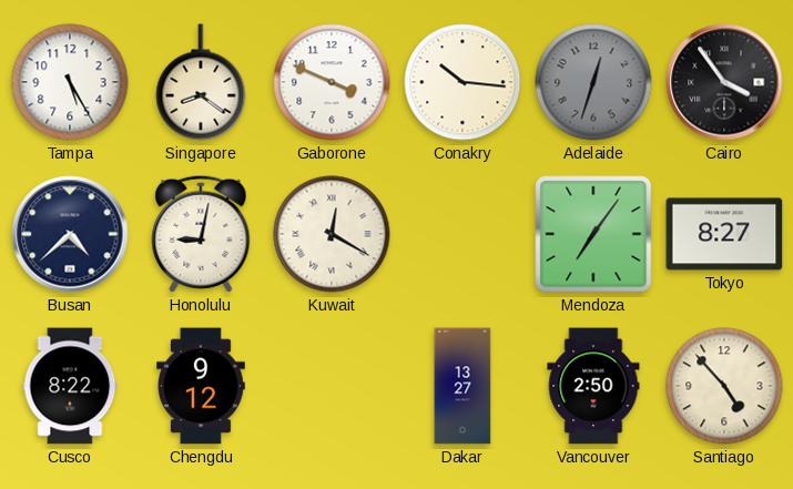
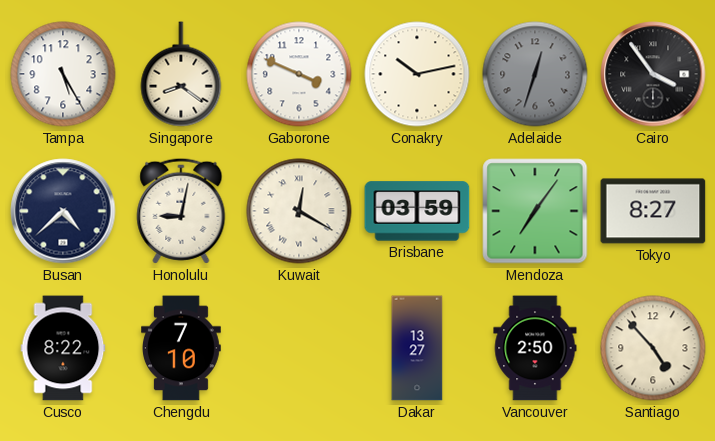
Conakry: 10:16 -> 10:13
Brisbane: none -> 03:59
Chengdu: 9:12 -> 7:10
